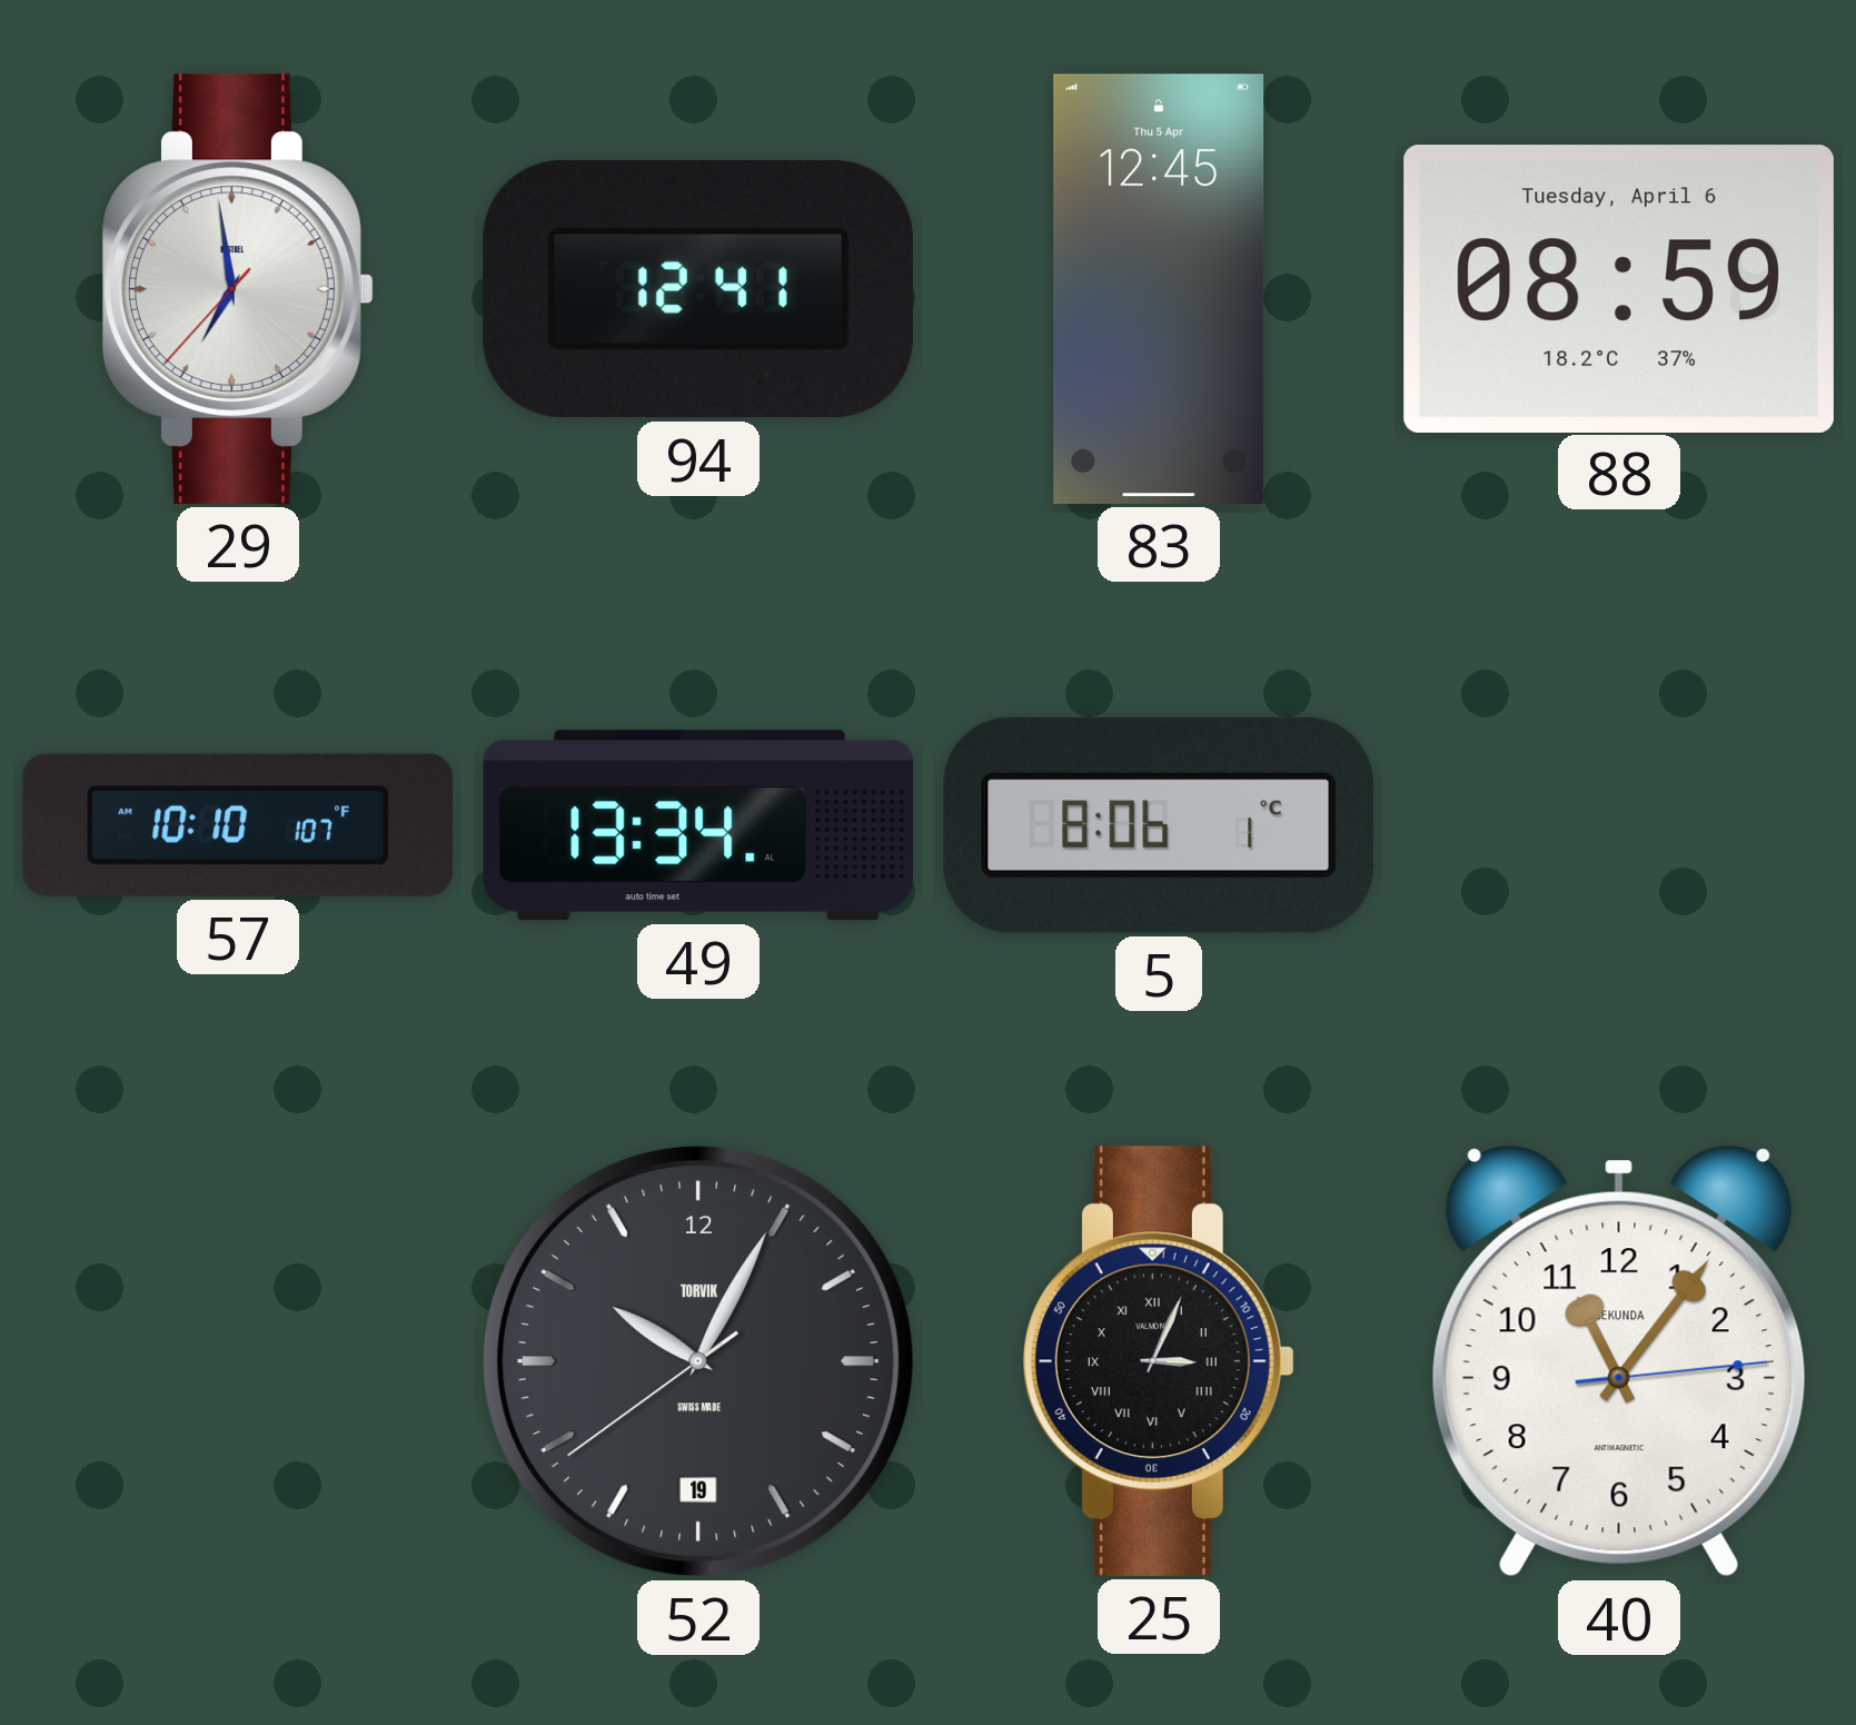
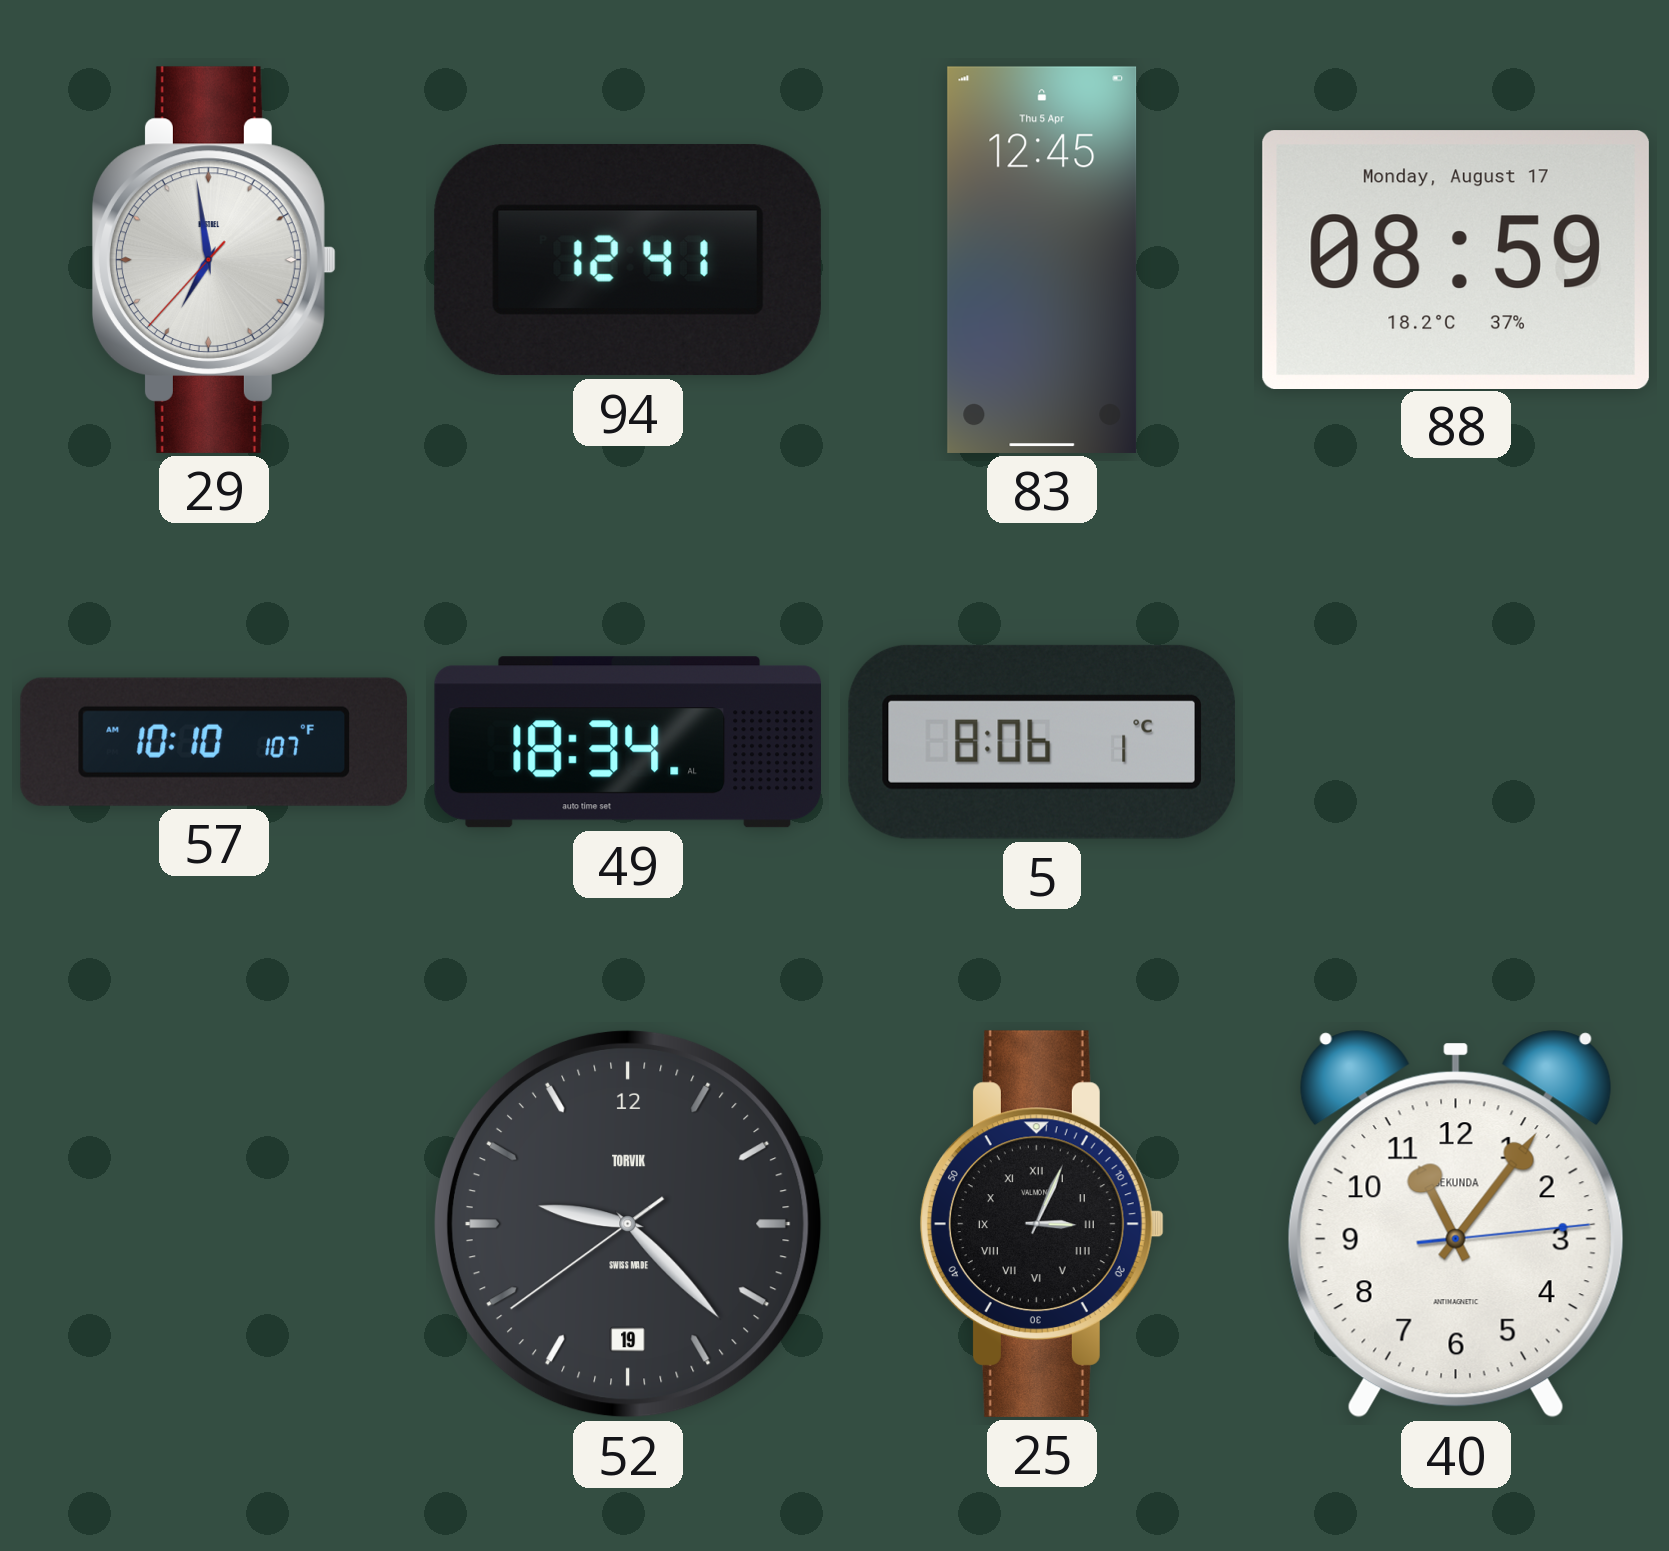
88 date: Tuesday, April 6 -> Monday, August 17
49: 13:34 -> 18:34
52: 10:04 -> 9:22
